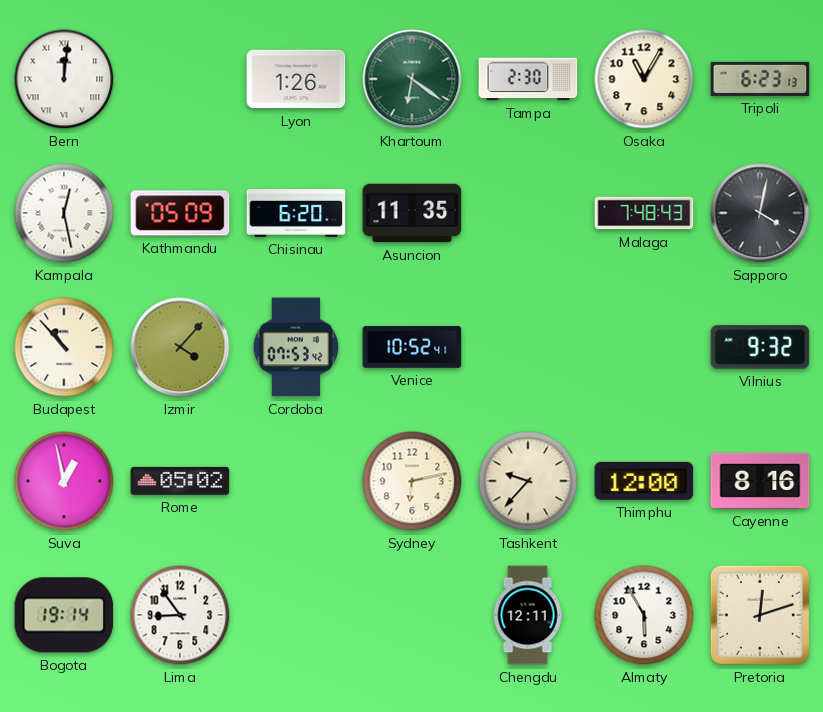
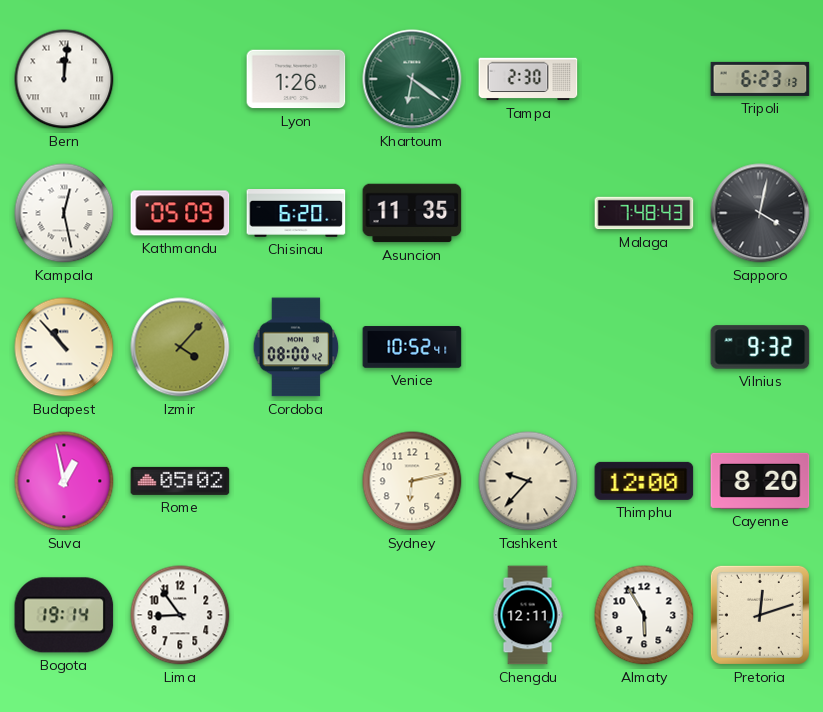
Osaka: 11:05 -> none
Cordoba: 07:53 -> 08:00
Cayenne: 8:16 -> 8:20
